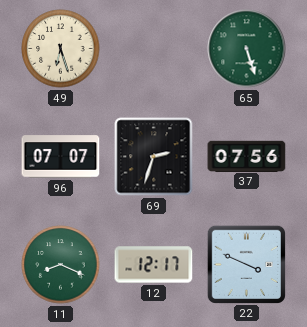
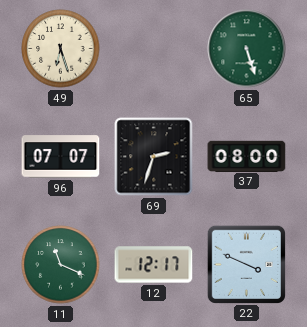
37: 07:56 -> 08:00
11: 8:19 -> 11:19
